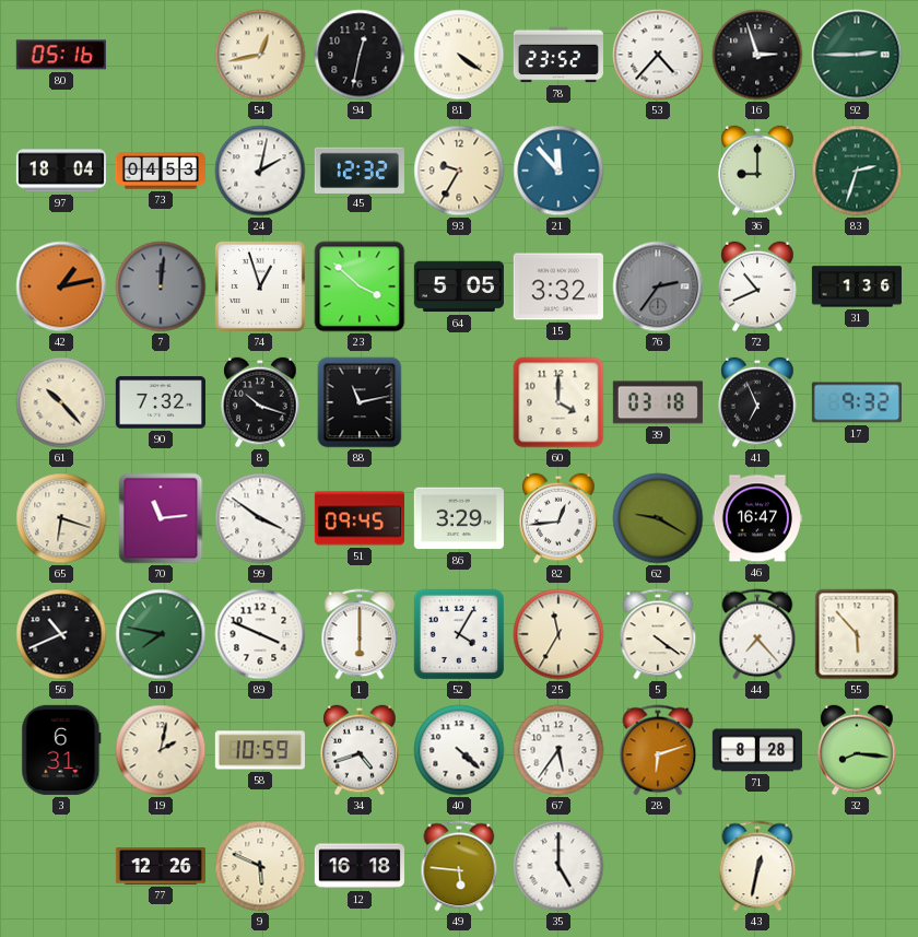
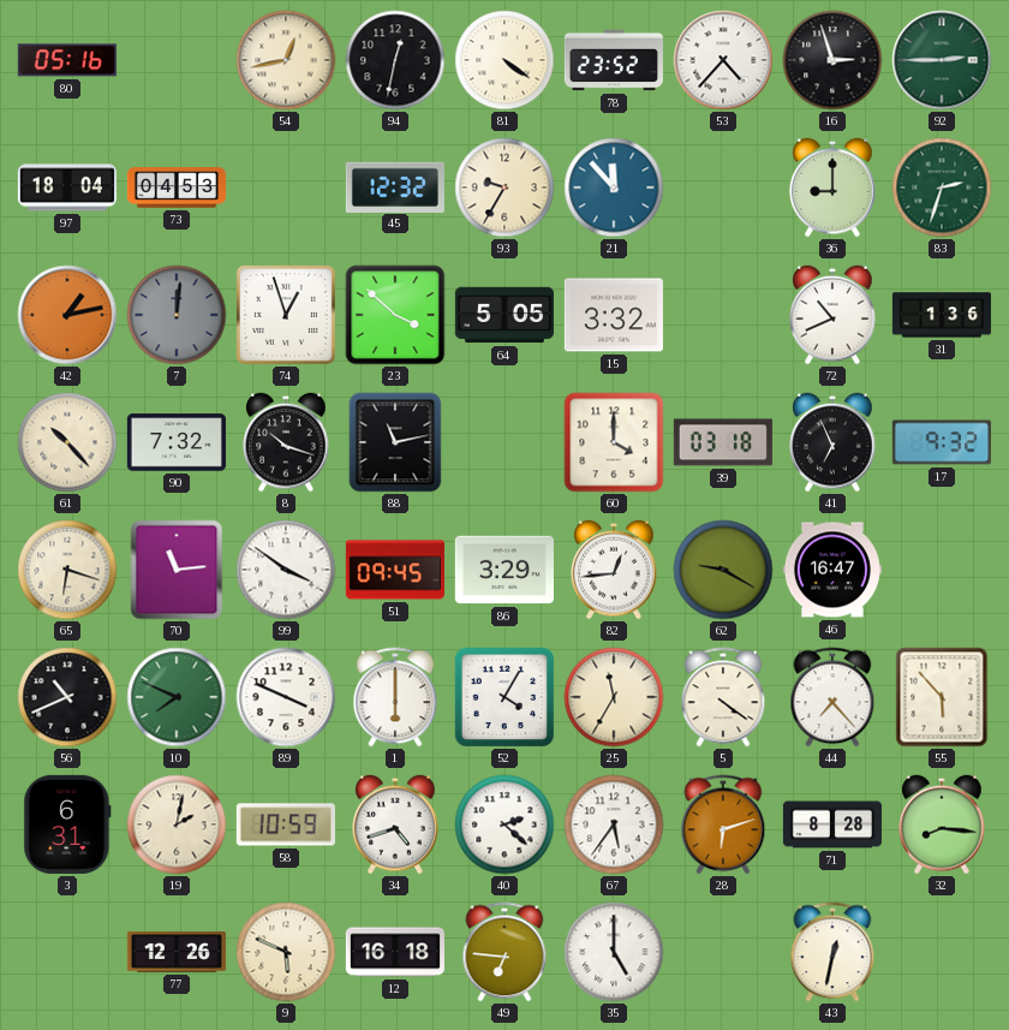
24: 2:02 -> none
76: 2:36 -> none
10: 7:47 -> 7:49
40: 4:22 -> 2:22
49: 5:46 -> 6:46
